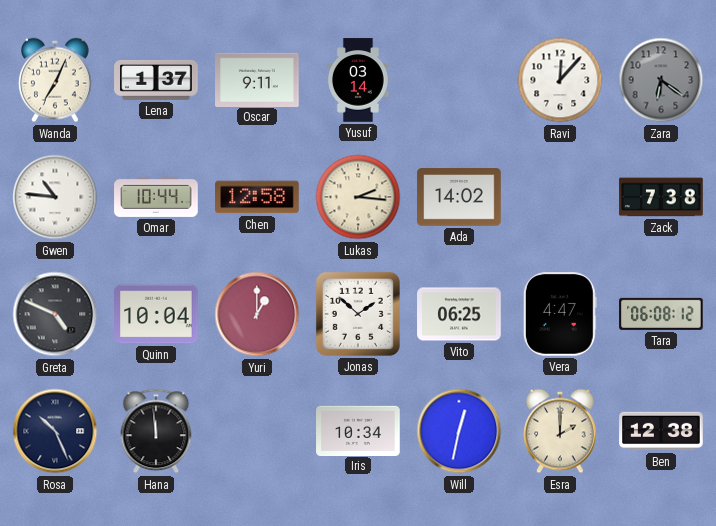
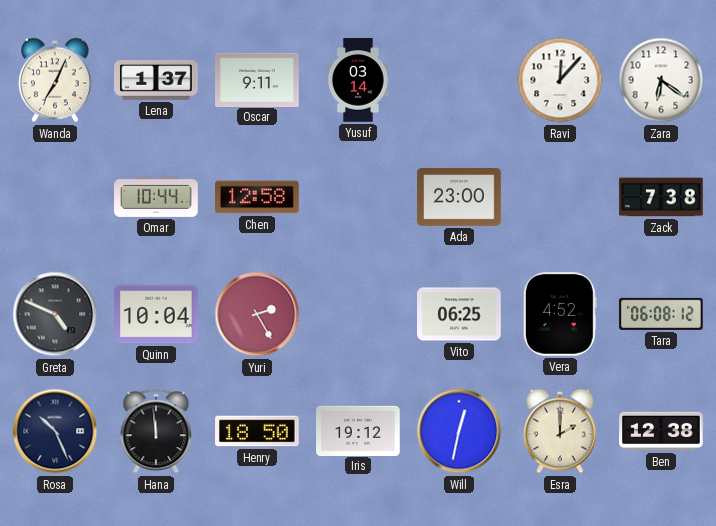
Zara dial: grey -> white
Gwen: 10:46 -> none
Lukas: 2:16 -> none
Ada: 14:02 -> 23:00
Yuri: 1:00 -> 2:25
Jonas: 1:52 -> none
Vera: 4:47 -> 4:52
Henry: none -> 18:50
Iris: 10:34 -> 19:12
